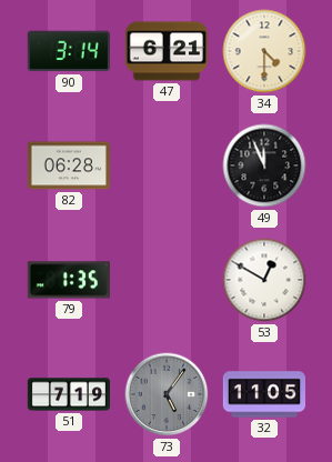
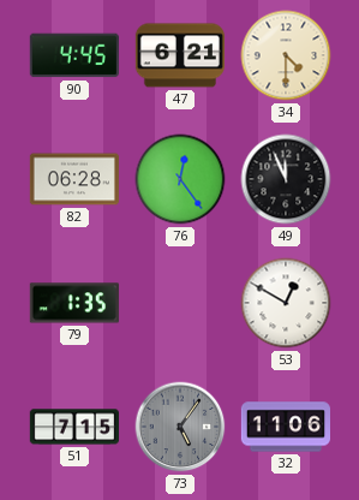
90: 3:14 -> 4:45
76: none -> 12:24
51: 7:19 -> 7:15
32: 11:05 -> 11:06
